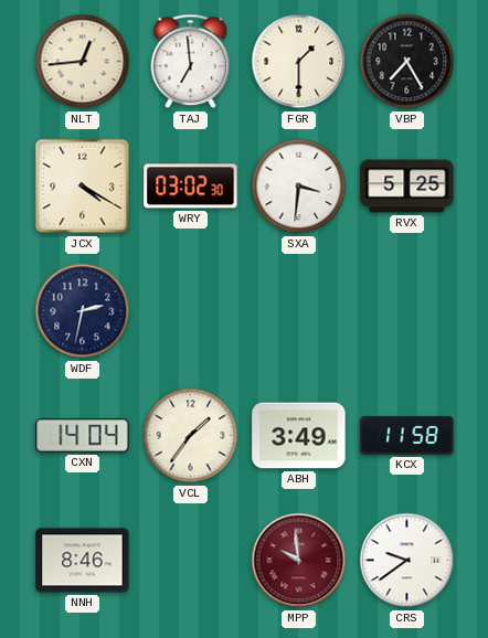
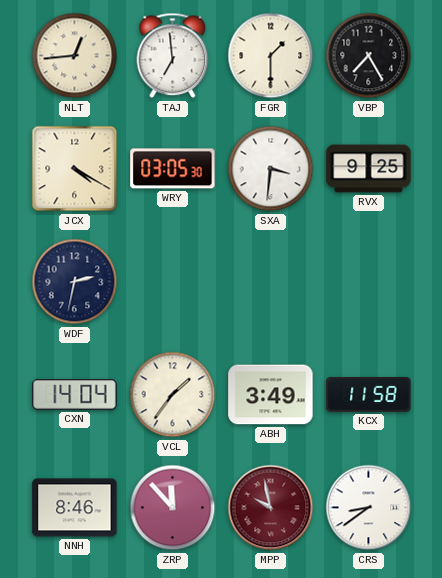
WRY: 03:02 -> 03:05
RVX: 5:25 -> 9:25
ZRP: none -> 11:53
MPP: 9:59 -> 9:58
CRS: 9:39 -> 8:39
